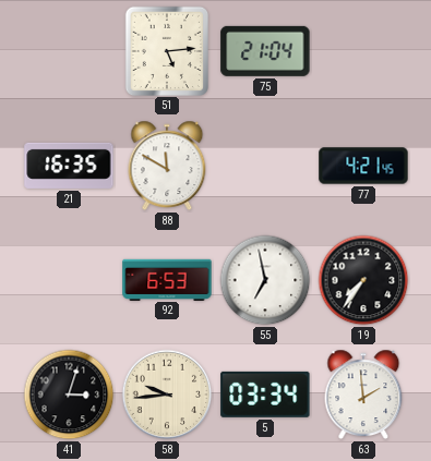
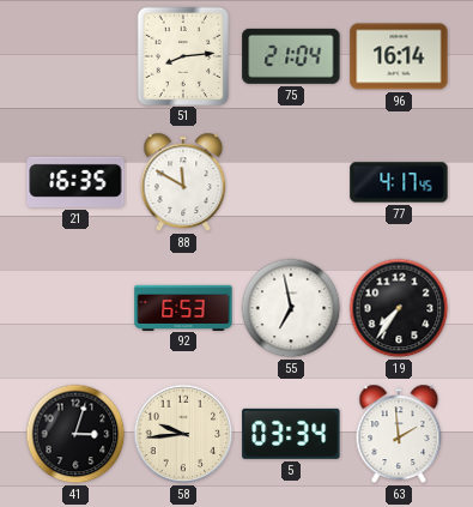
51: 5:14 -> 8:14
96: none -> 16:14
77: 4:21 -> 4:17
